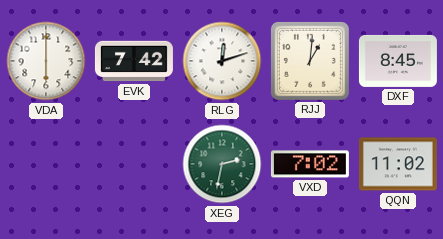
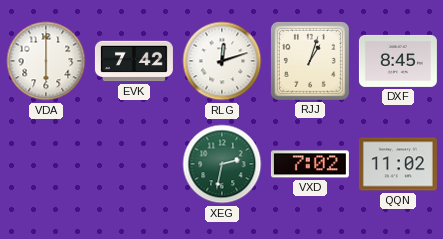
RJJ: 1:01 -> 1:03
